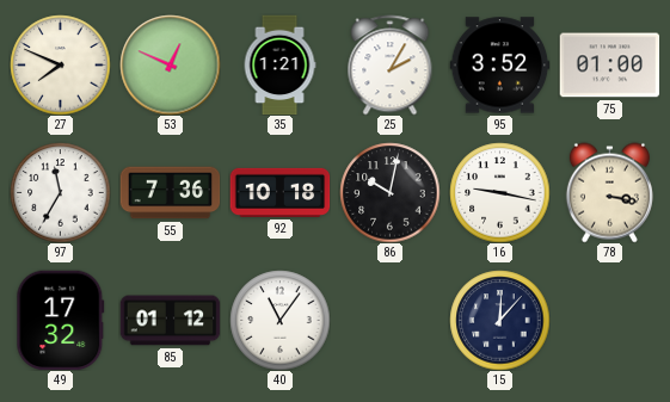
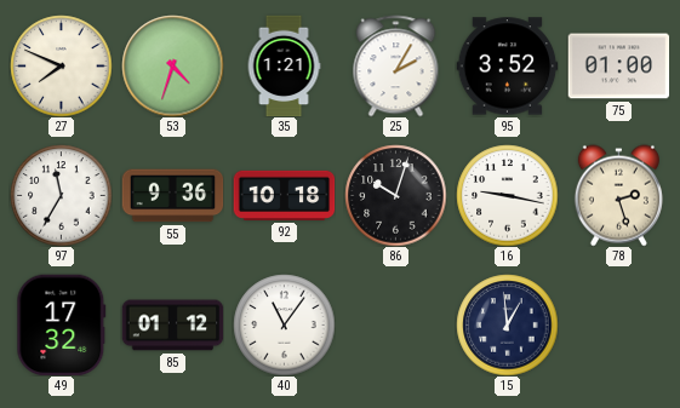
53: 12:49 -> 4:33
55: 7:36 -> 9:36
86: 10:02 -> 10:03
78: 3:17 -> 2:27
15: 12:07 -> 12:59
